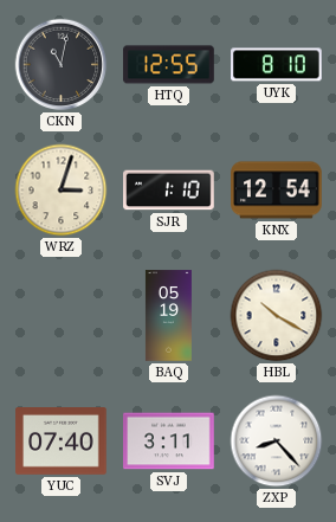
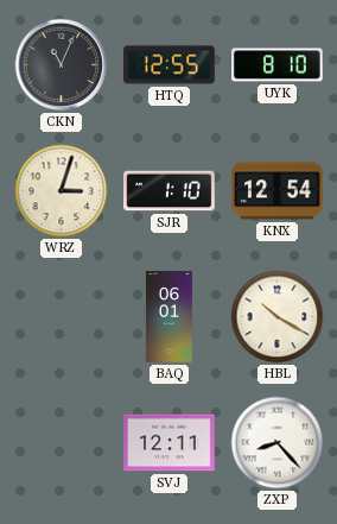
CKN: 11:02 -> 11:04
BAQ: 05:19 -> 06:01
YUC: 07:40 -> none
SVJ: 3:11 -> 12:11
